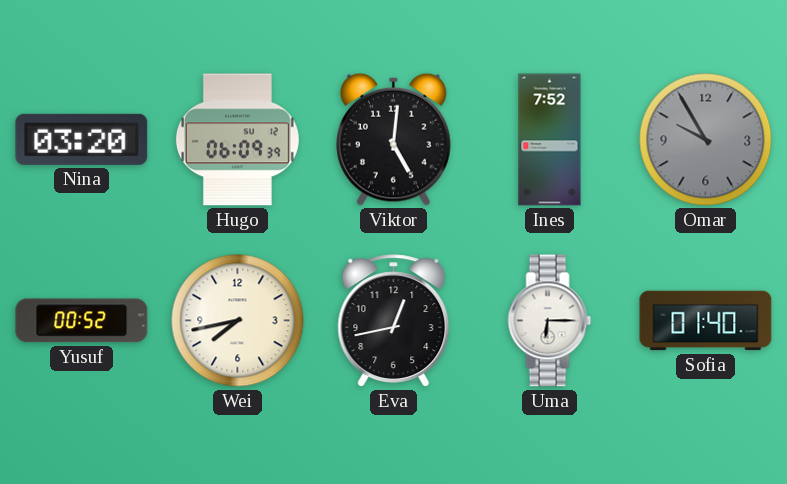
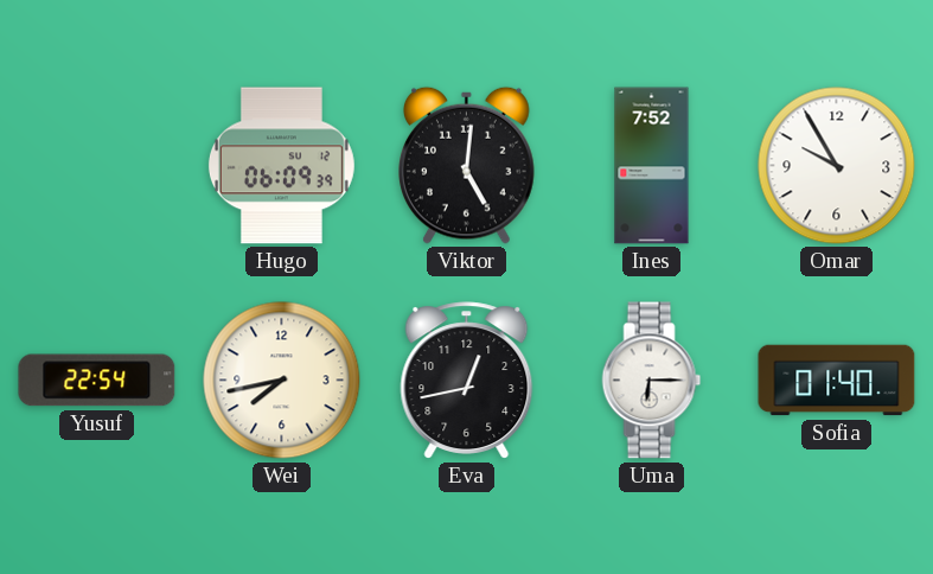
Nina: 03:20 -> none
Omar dial: grey -> white
Yusuf: 00:52 -> 22:54
